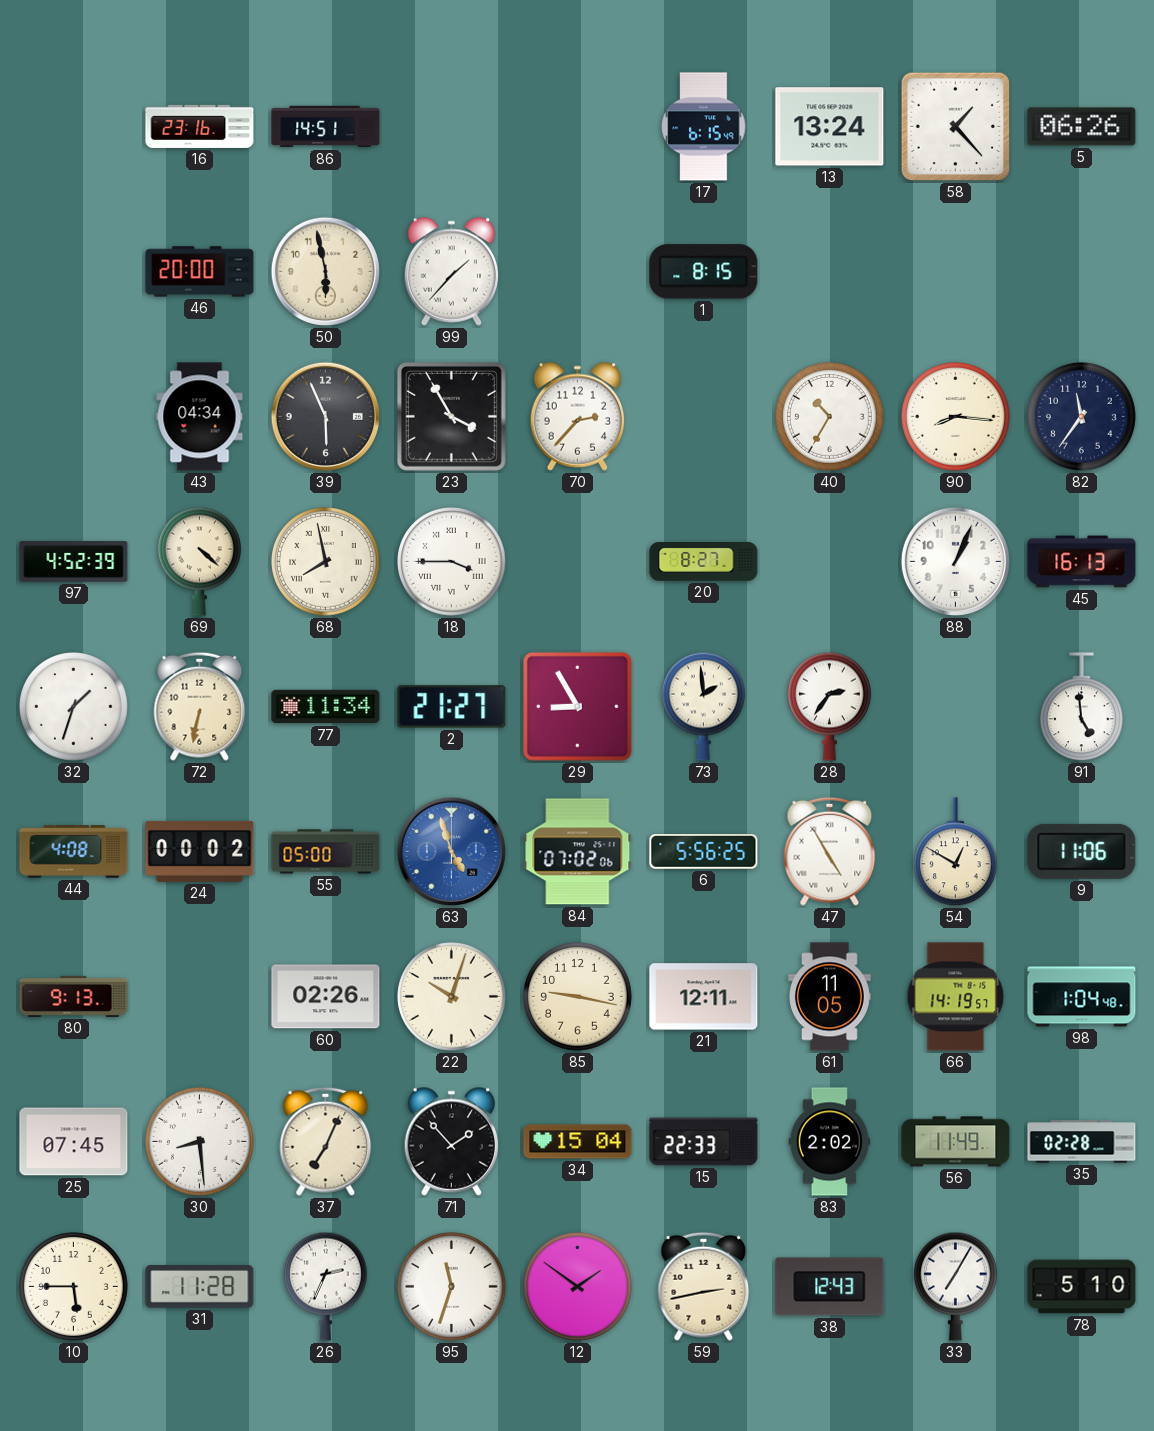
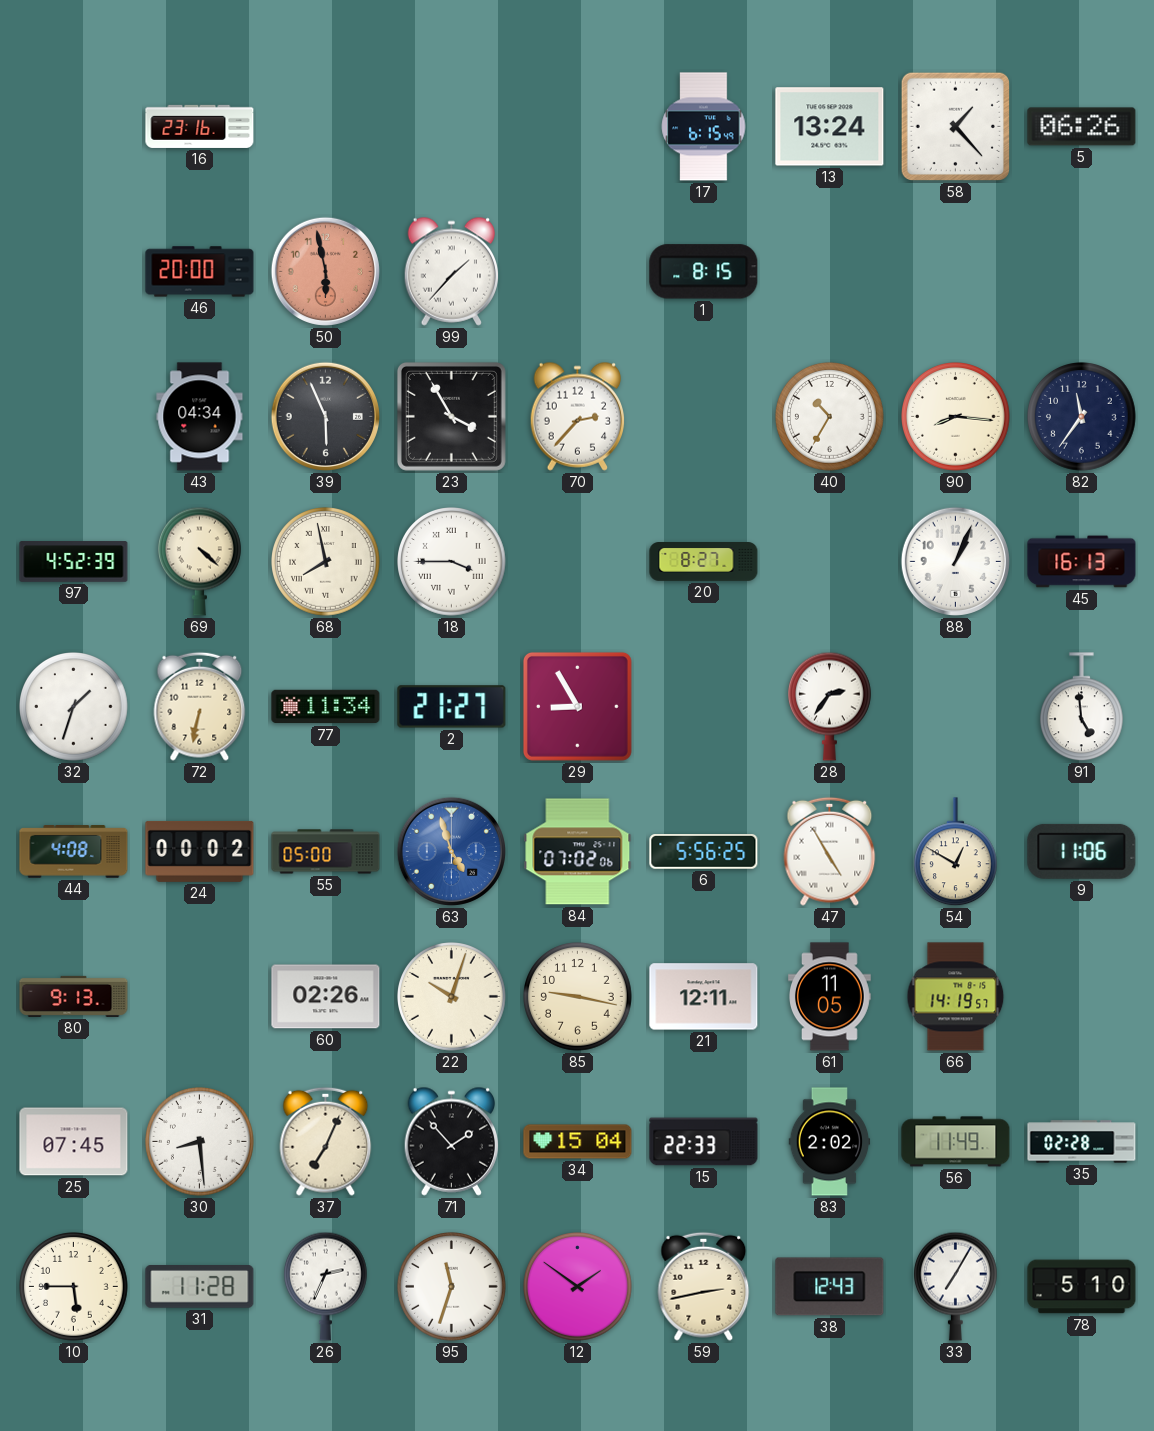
86: 14:51 -> none
50 dial: cream -> salmon
73: 1:59 -> none
98: 1:04 -> none
